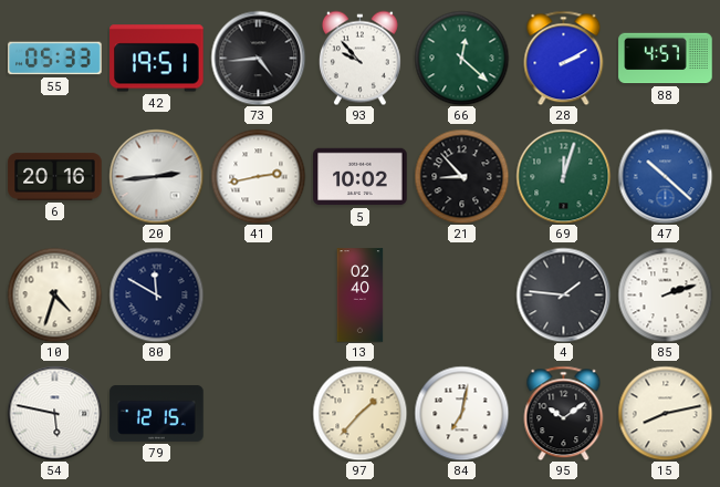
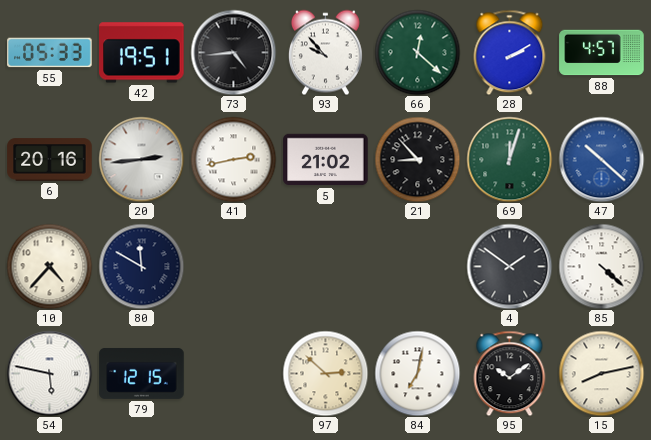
5: 10:02 -> 21:02
10: 4:33 -> 4:37
13: 02:40 -> none
4: 1:46 -> 1:51
85: 2:12 -> 4:22
97: 1:37 -> 2:52
